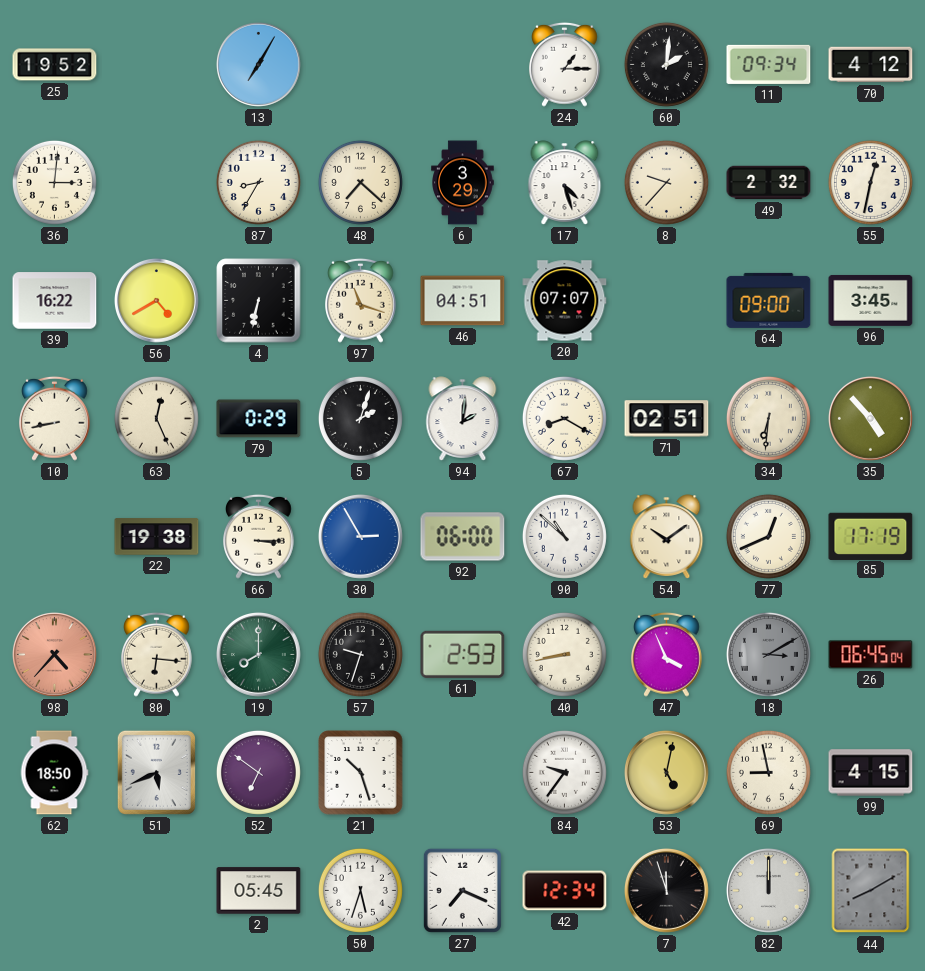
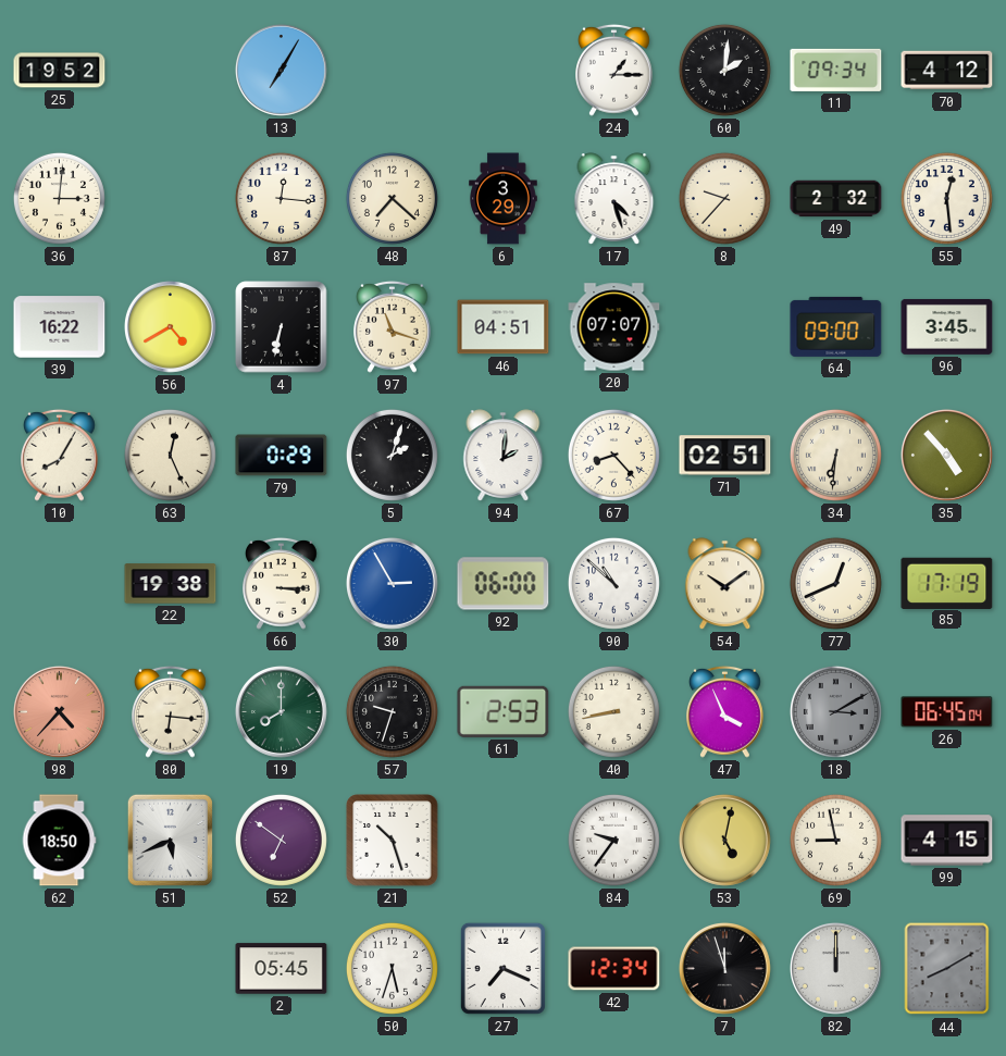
87: 8:35 -> 12:16
55: 12:32 -> 12:29
10: 8:43 -> 8:05
67: 8:20 -> 8:23
